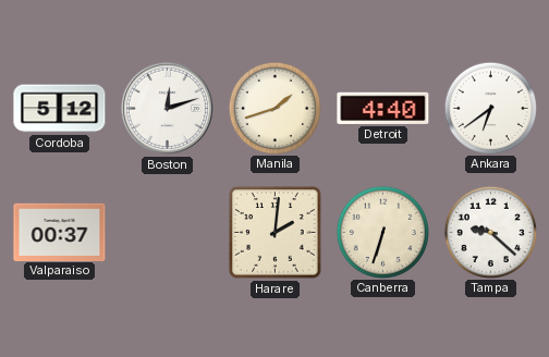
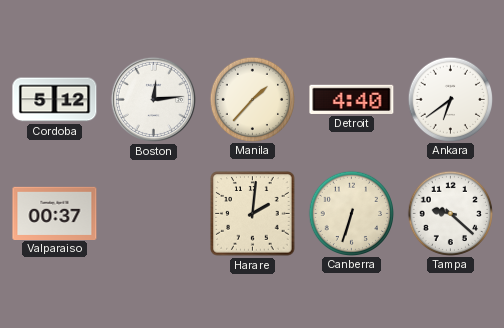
Boston: 12:12 -> 12:14
Manila: 1:42 -> 1:37
